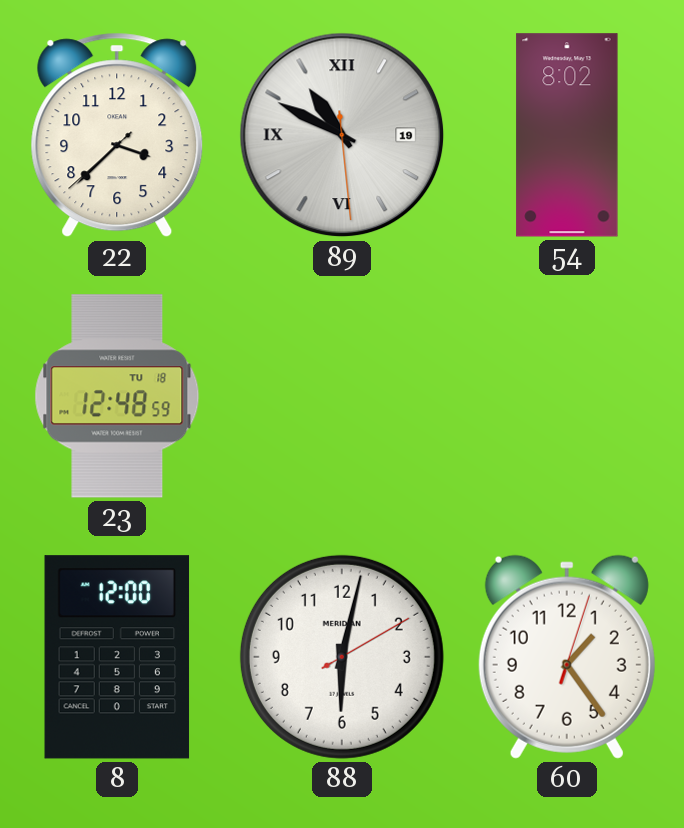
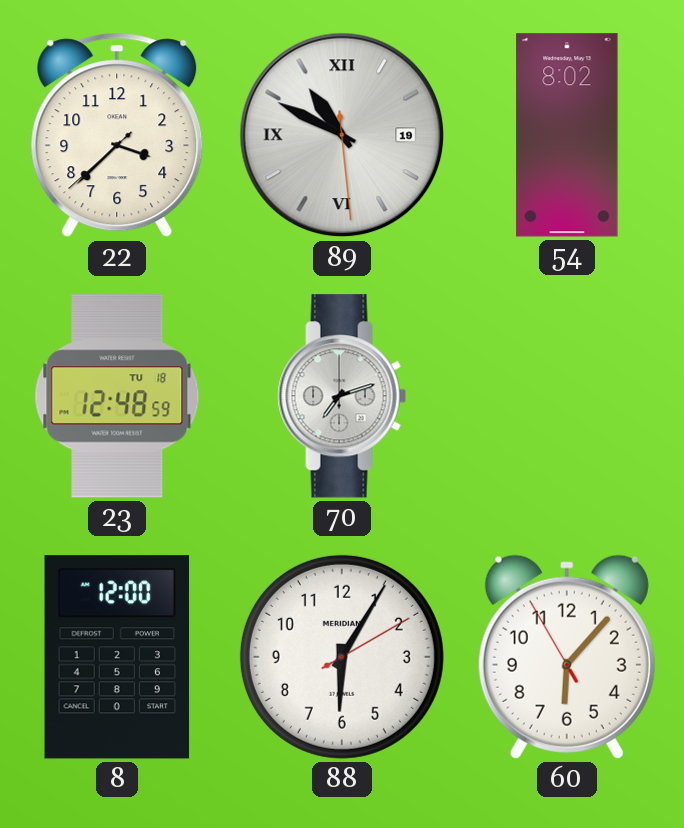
70: none -> 7:12
88: 6:02 -> 6:05
60: 1:24 -> 6:06
